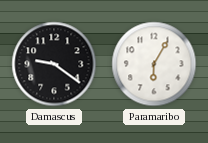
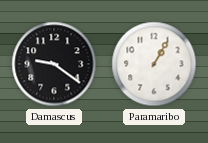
Paramaribo: 6:05 -> 1:05
